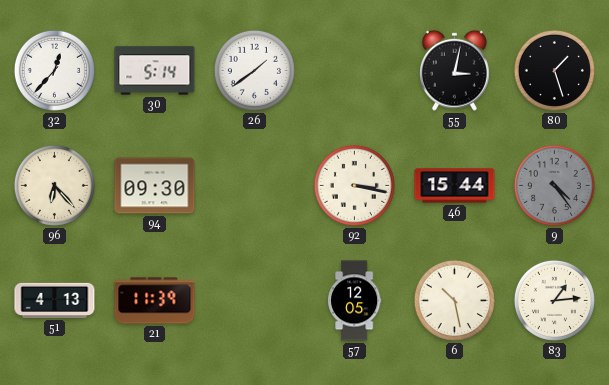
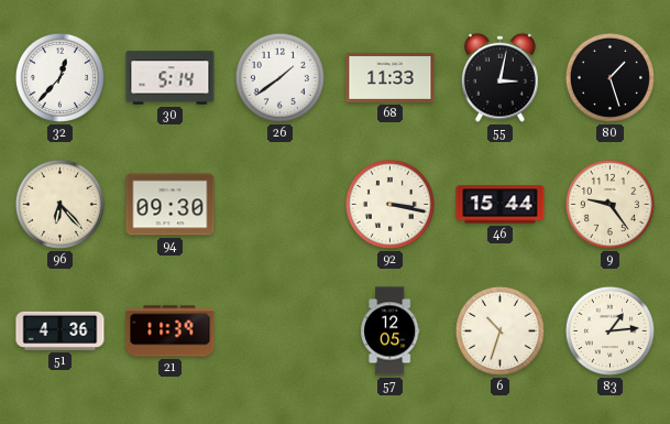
68: none -> 11:33
9: 4:24 -> 9:24
9 dial: grey -> cream
51: 4:13 -> 4:36
6: 10:28 -> 10:33
